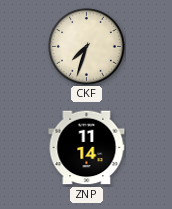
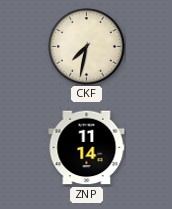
CKF: 7:33 -> 7:32
